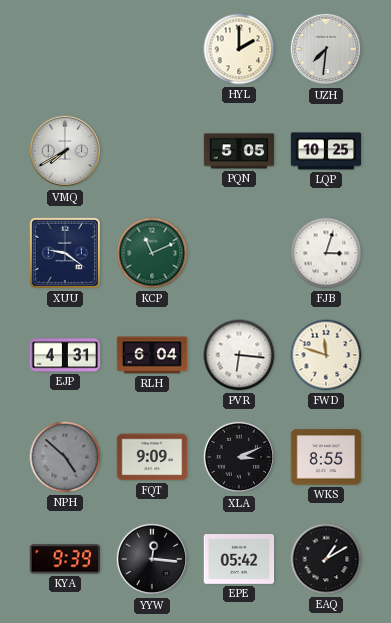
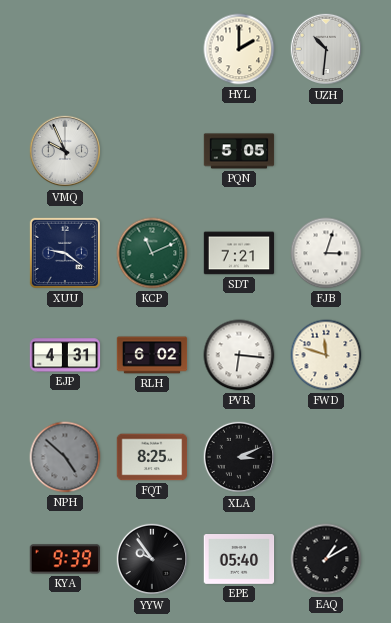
UZH: 7:31 -> 10:31
VMQ: 7:40 -> 9:56
LQP: 10:25 -> none
SDT: none -> 7:21
RLH: 6:04 -> 6:02
FQT: 9:09 -> 8:25
WKS: 8:55 -> none
YYW: 12:16 -> 9:54
EPE: 05:42 -> 05:40
